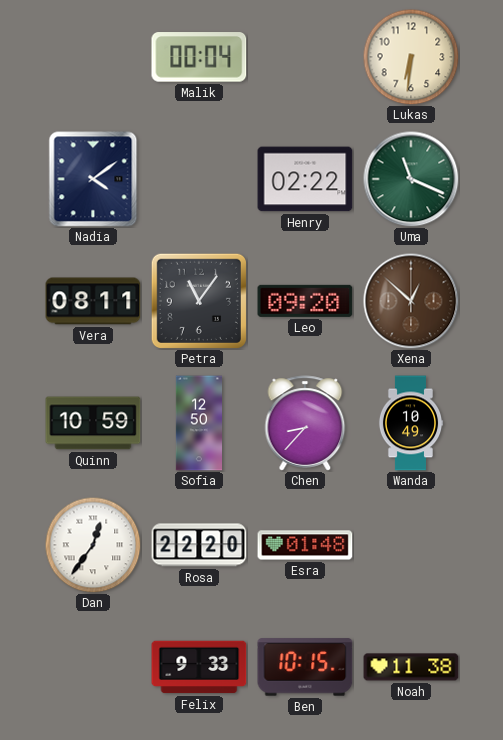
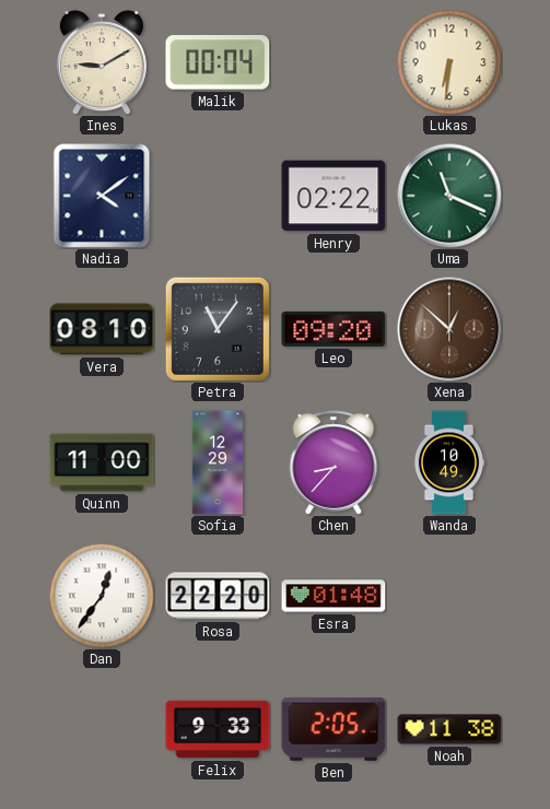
Ines: none -> 9:10
Vera: 08:11 -> 08:10
Quinn: 10:59 -> 11:00
Sofia: 12:50 -> 12:29
Ben: 10:15 -> 2:05
